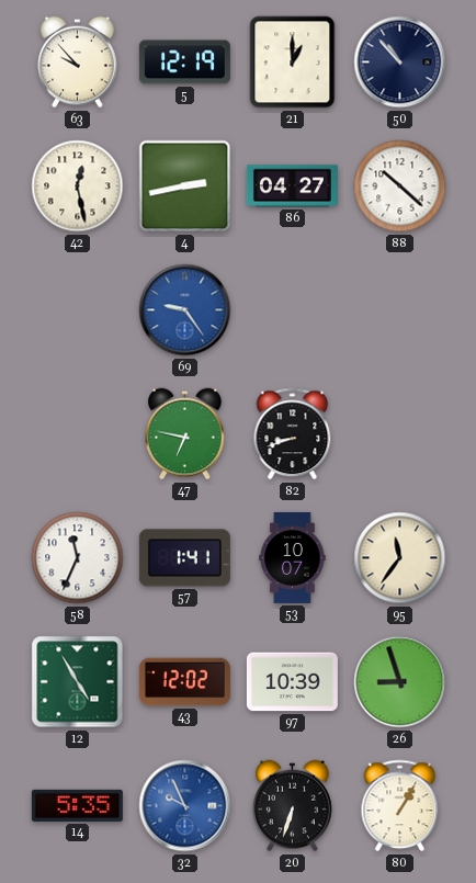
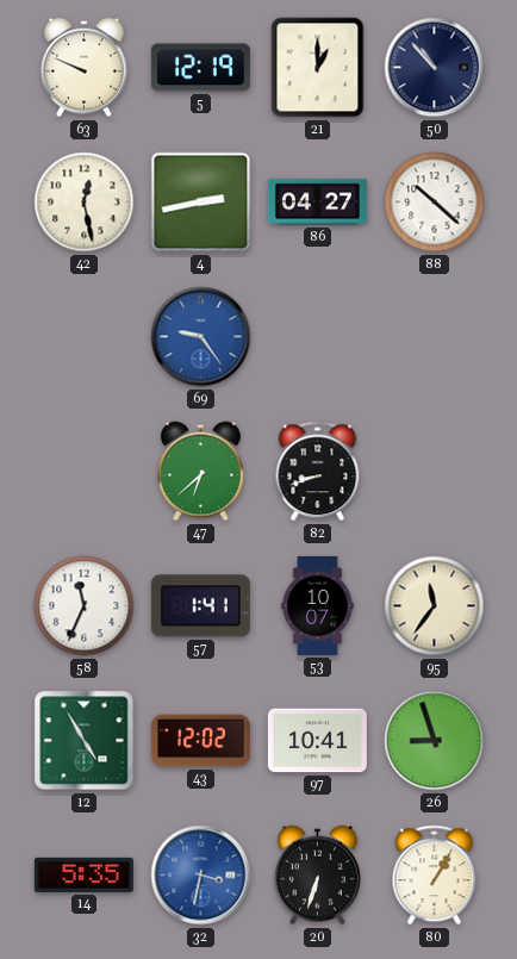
63: 9:53 -> 9:49
47: 6:47 -> 6:38
97: 10:39 -> 10:41
32: 9:56 -> 3:32
